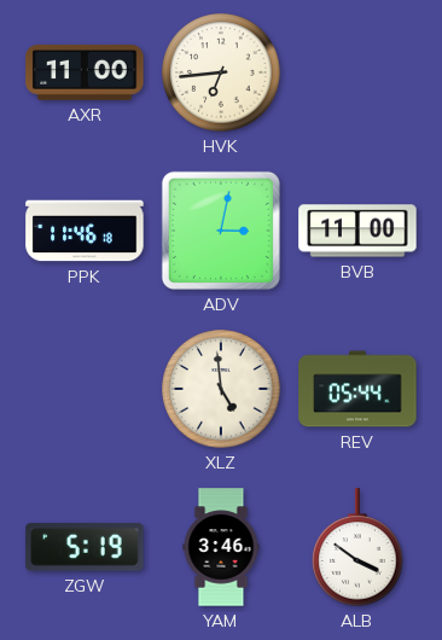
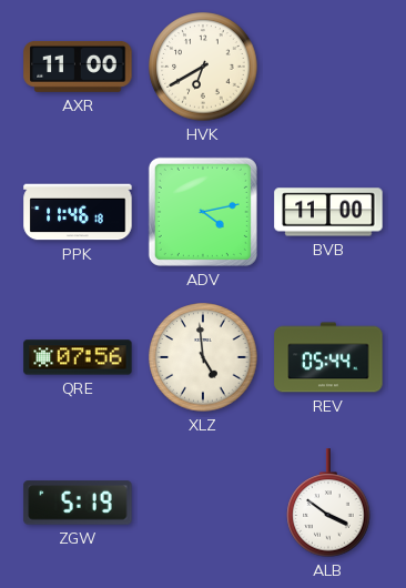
HVK: 6:44 -> 6:40
ADV: 3:02 -> 4:13
QRE: none -> 07:56
YAM: 3:46 -> none
